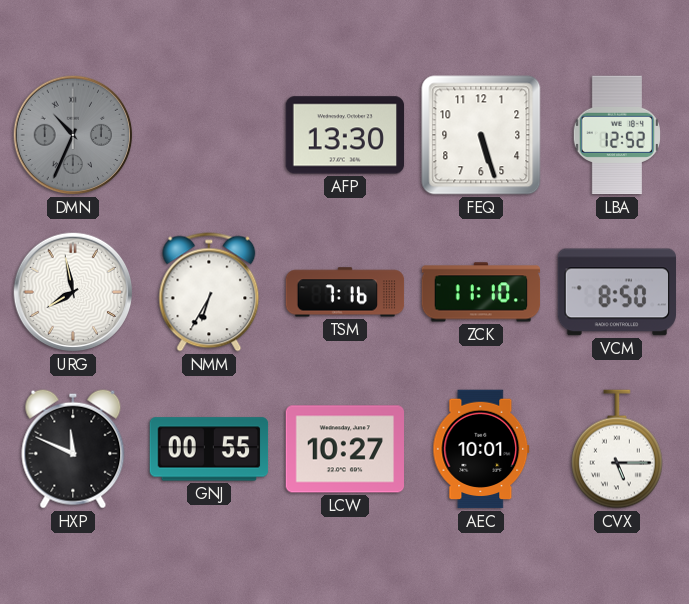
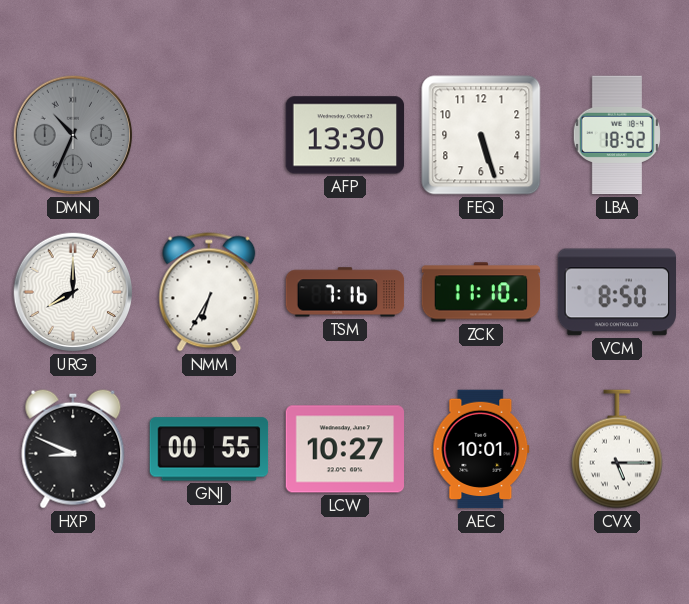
LBA: 12:52 -> 18:52
URG: 7:58 -> 8:00
HXP: 11:49 -> 8:49
